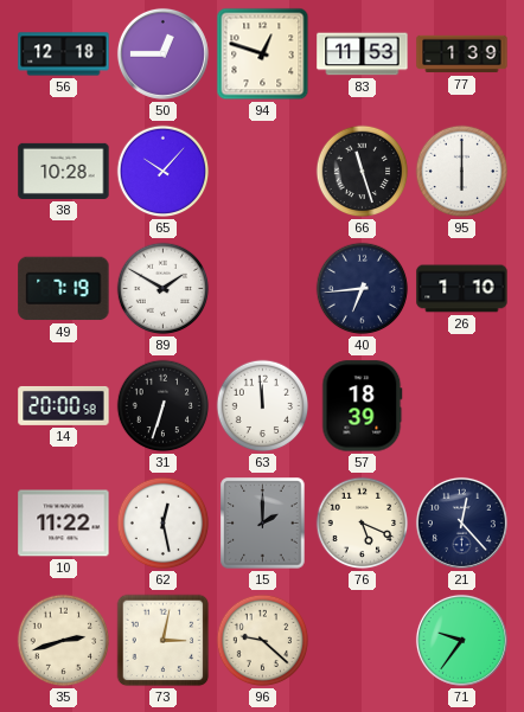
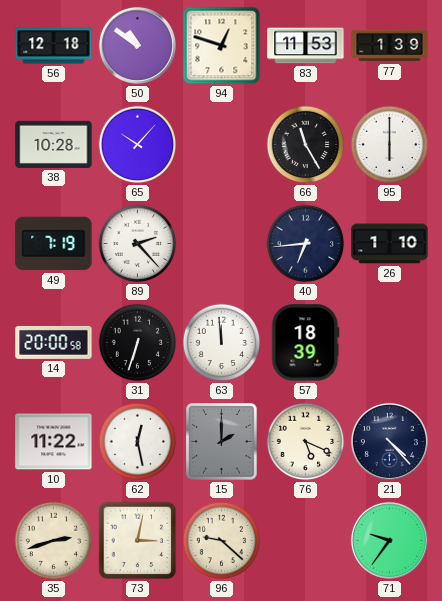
50: 12:45 -> 10:51
66: 11:27 -> 11:25
89: 1:50 -> 2:23
21: 12:23 -> 4:23
